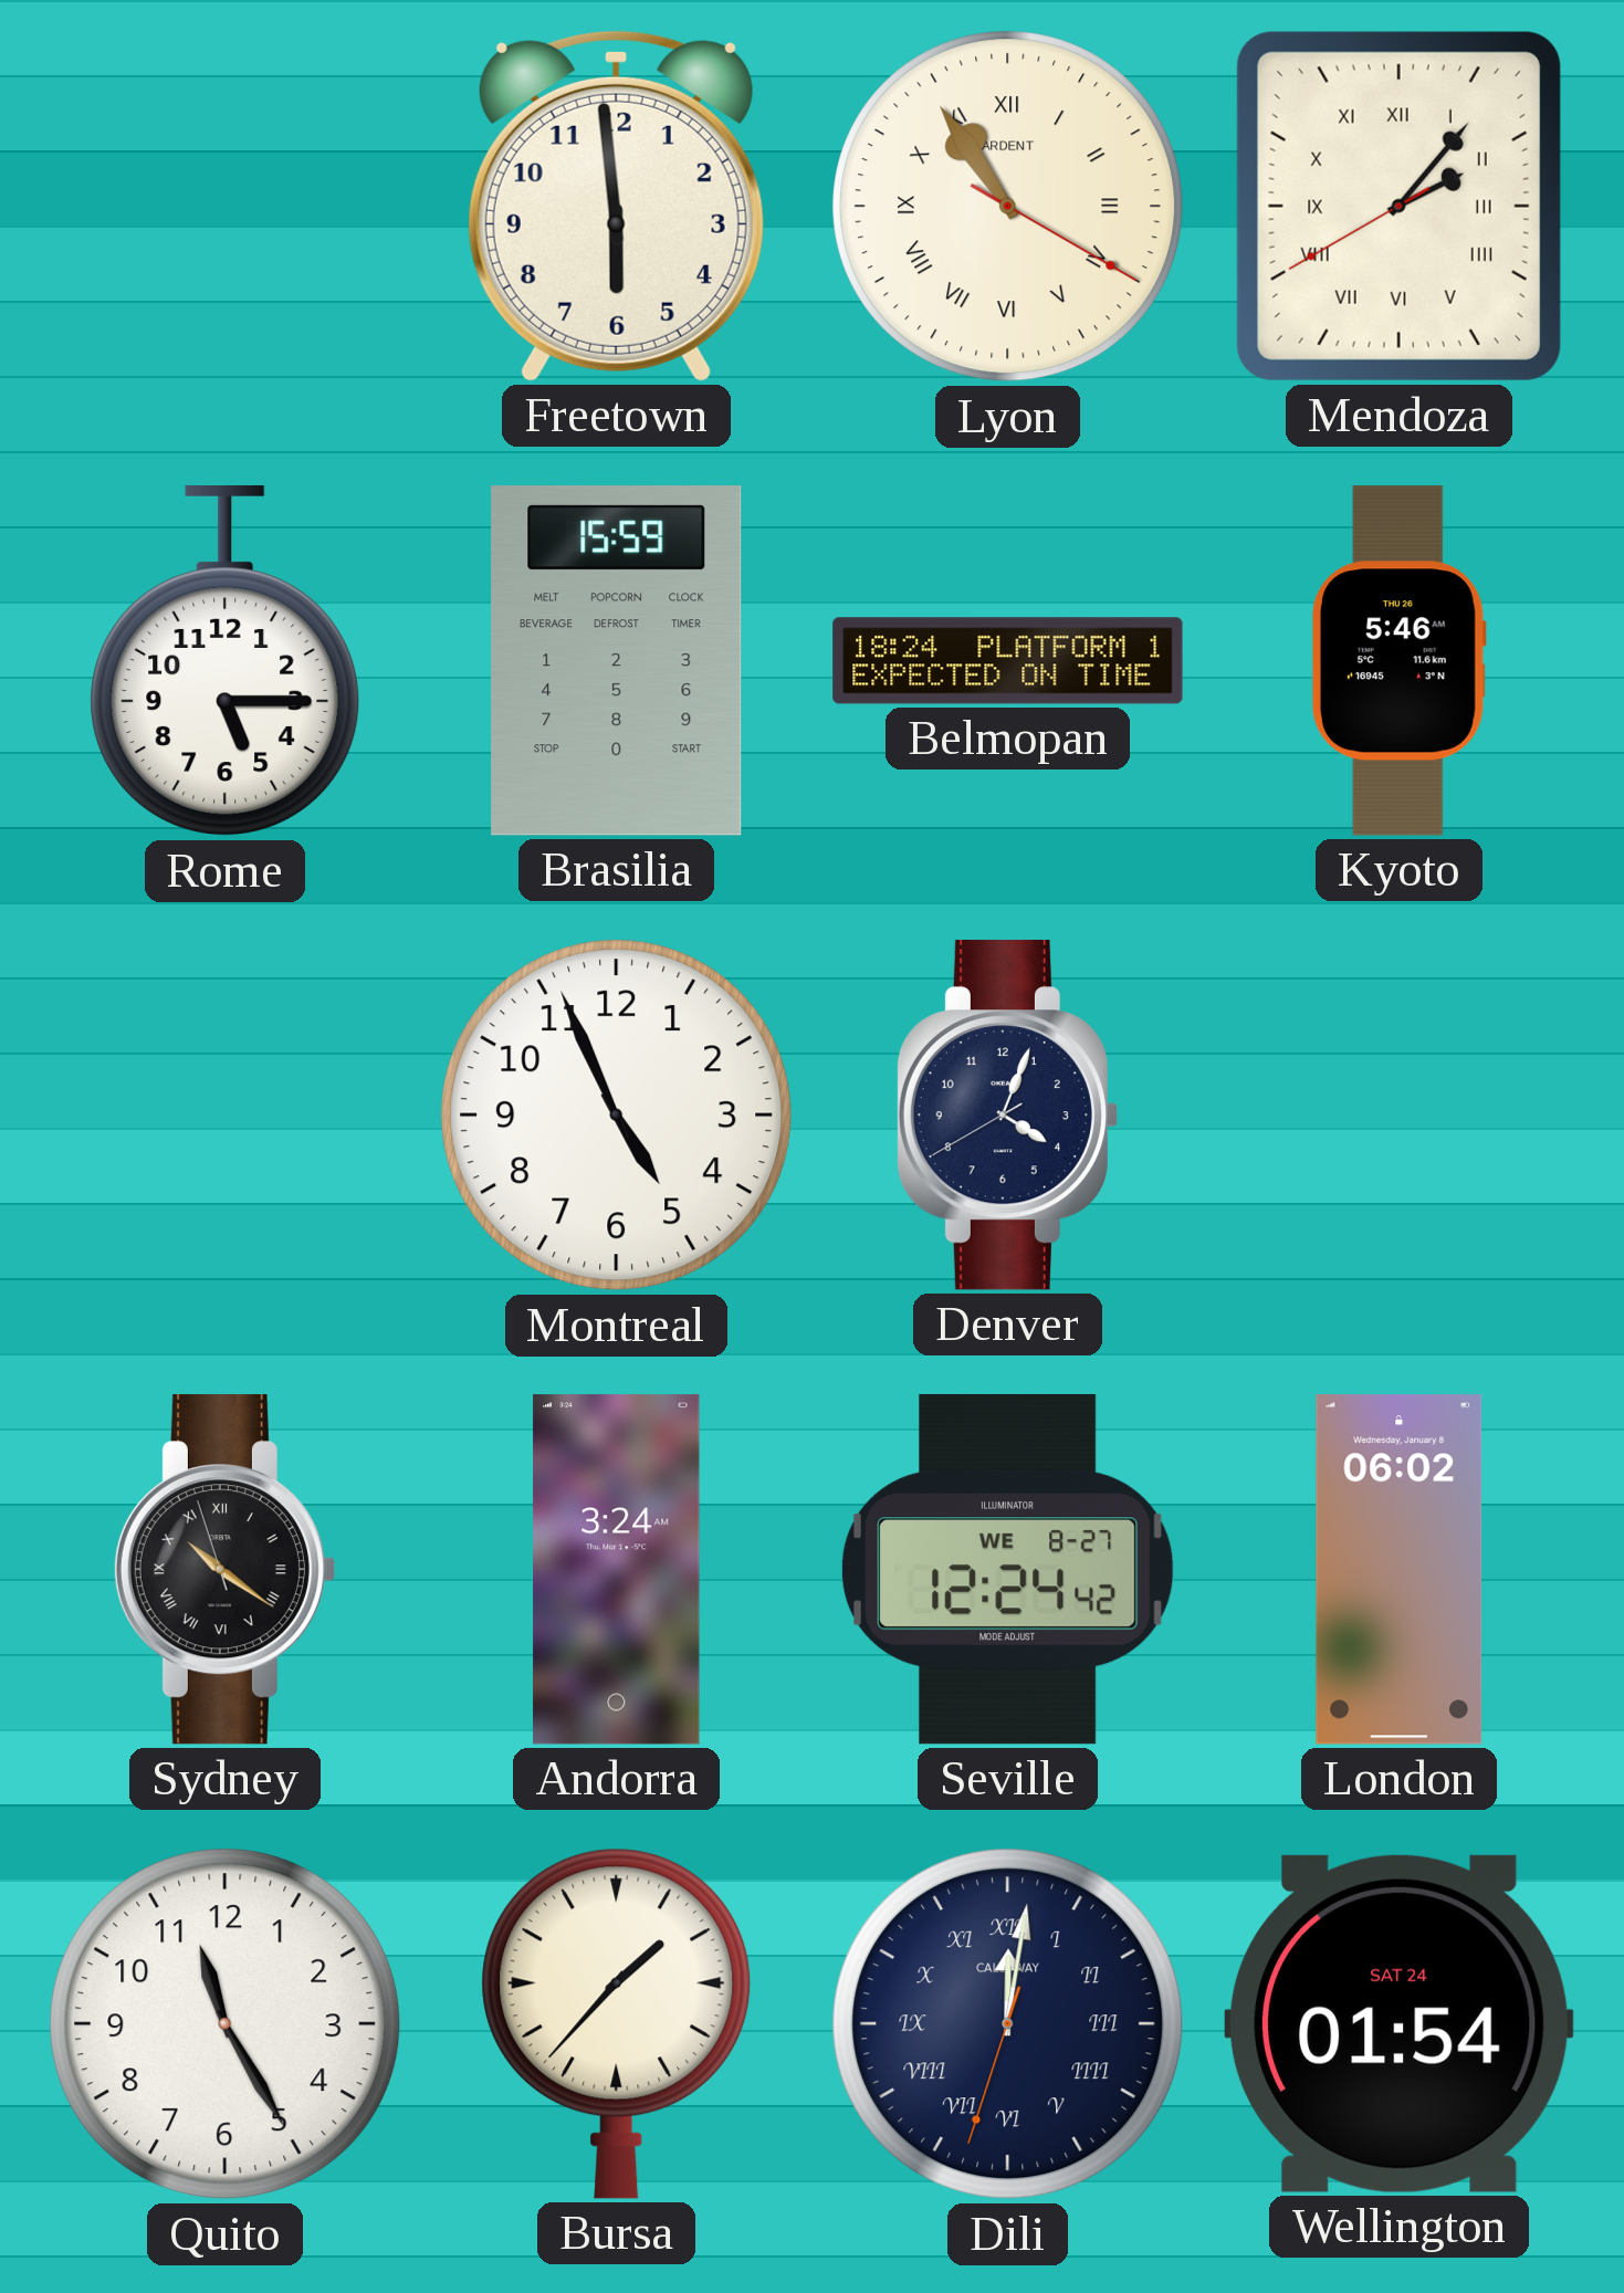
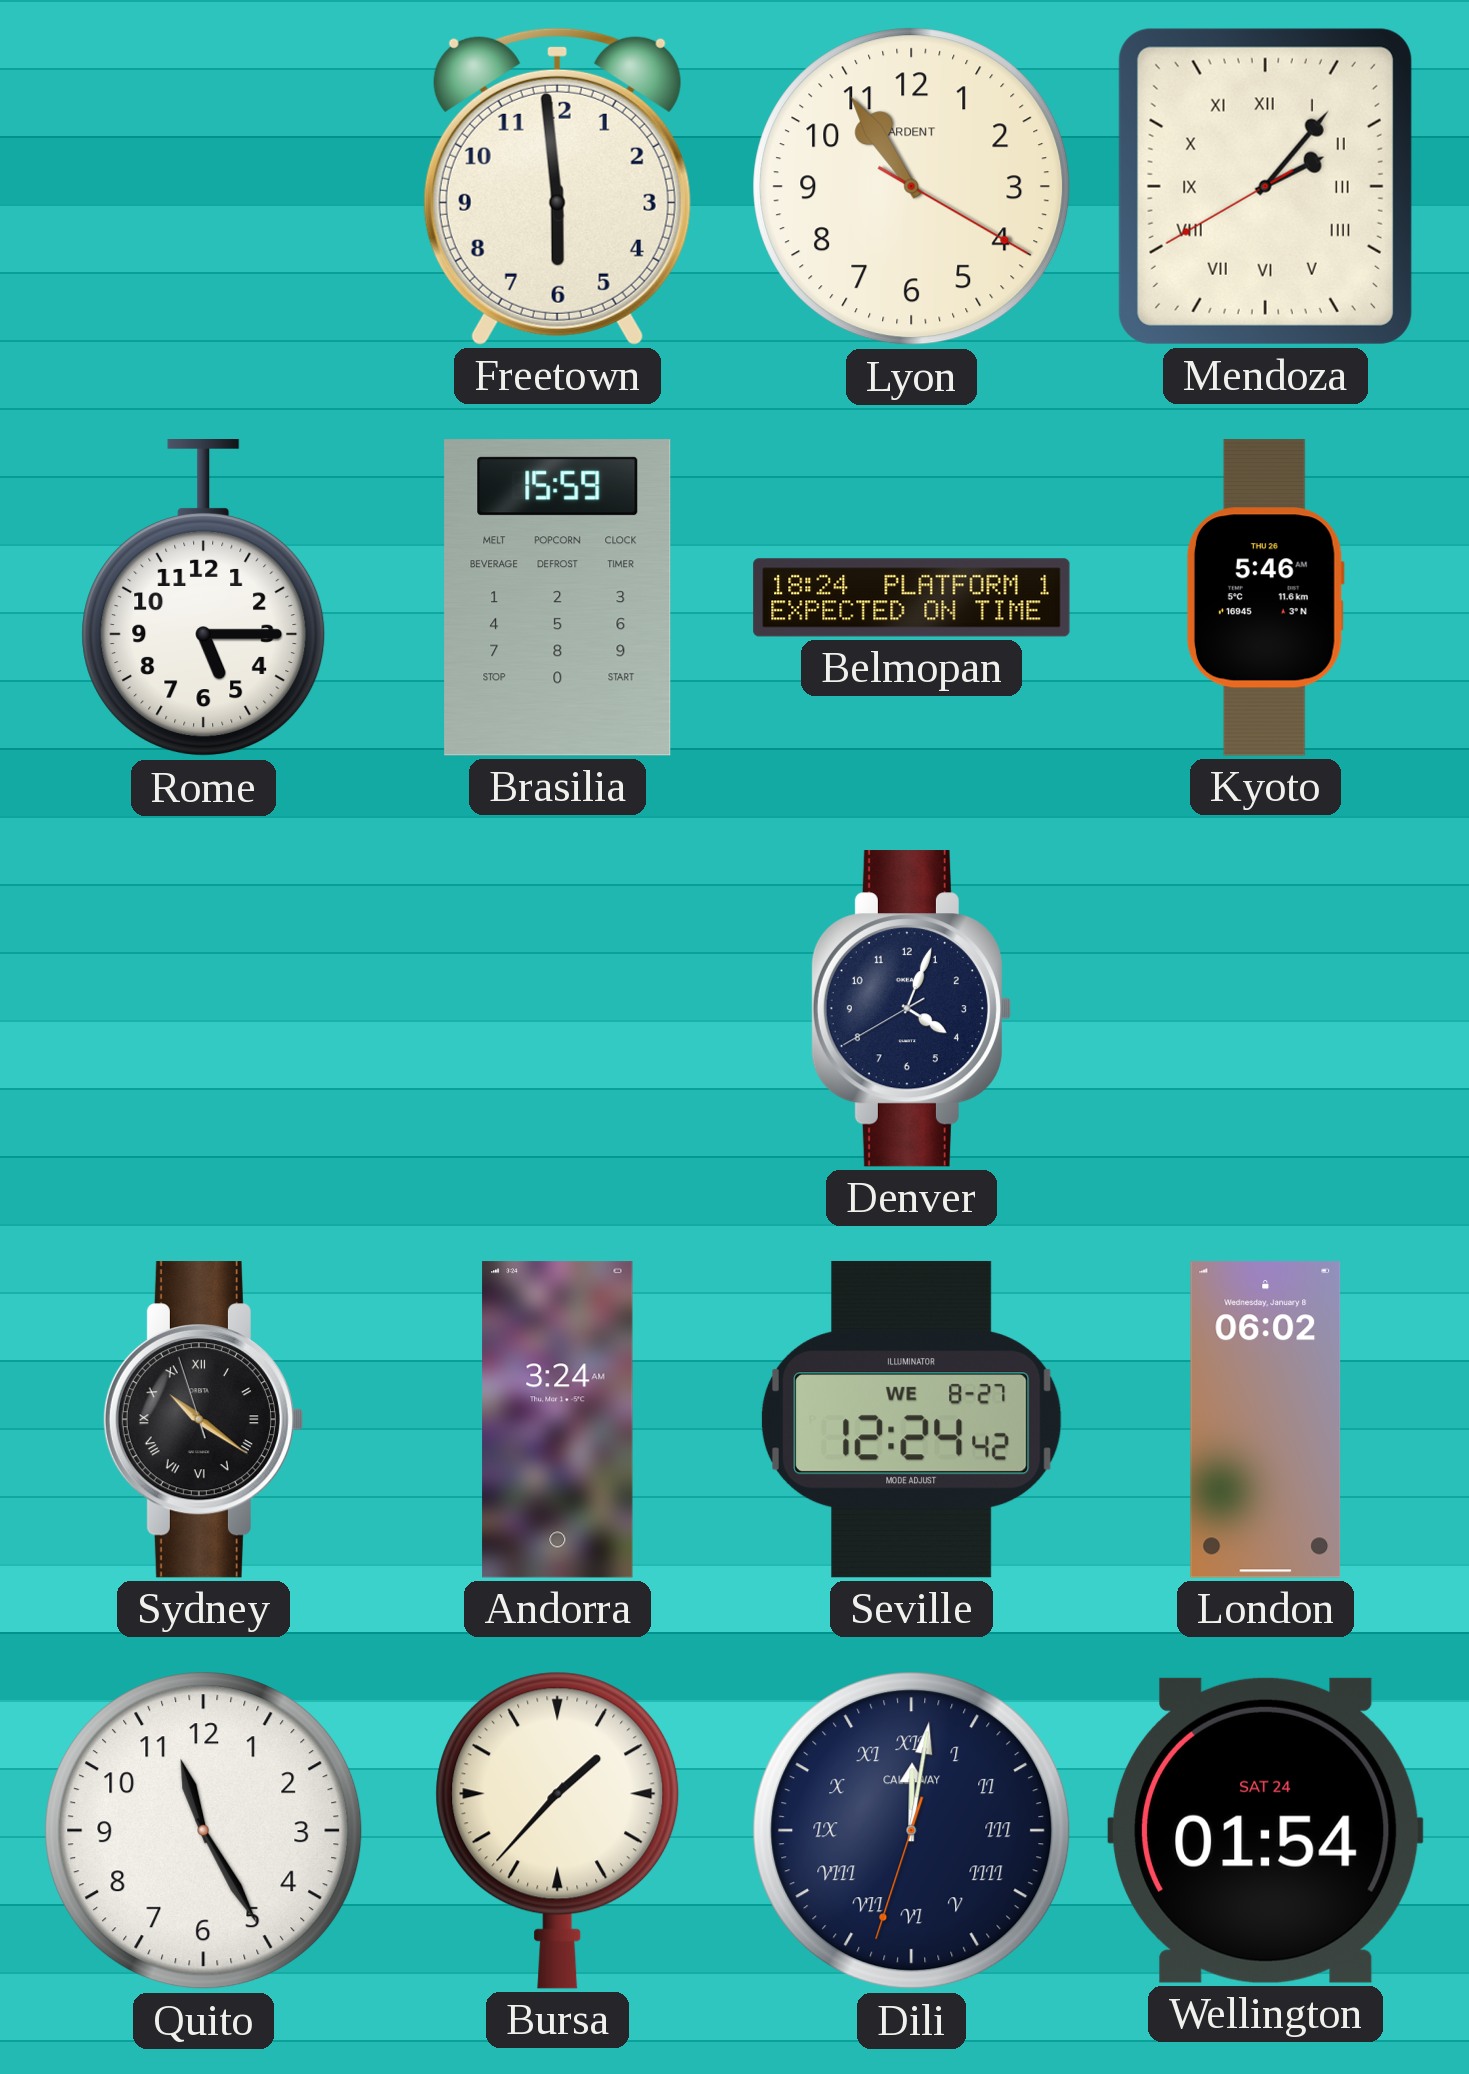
Lyon numerals: Roman -> Arabic
Montreal: 4:56 -> none
